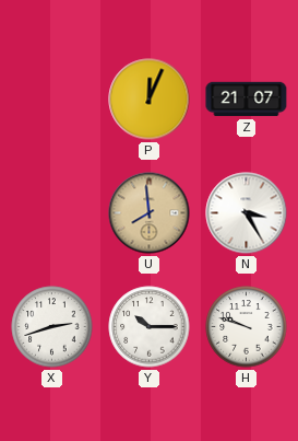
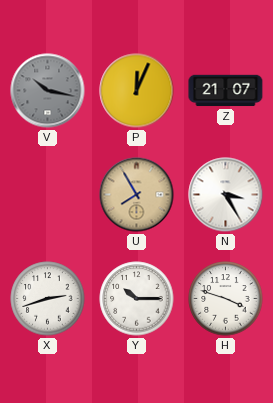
V: none -> 10:17
U: 7:59 -> 7:55
H: 9:48 -> 3:48
